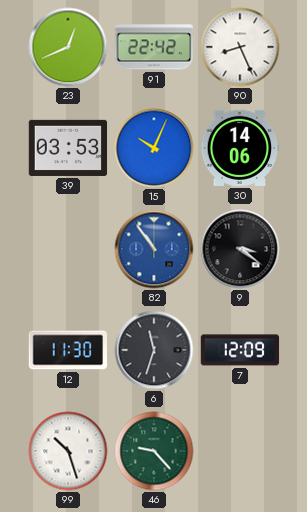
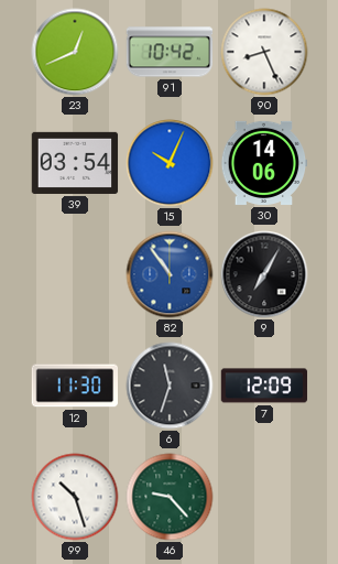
91: 22:42 -> 10:42
39: 03:53 -> 03:54
9: 3:21 -> 7:05
